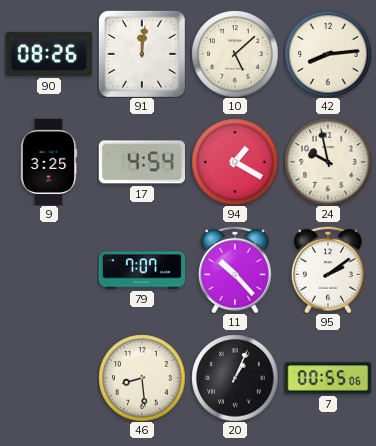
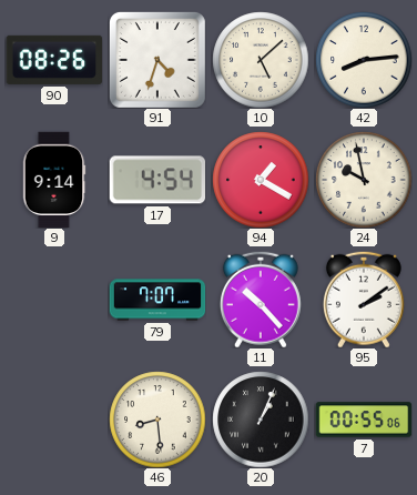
91: 12:01 -> 4:33
9: 3:25 -> 9:14
